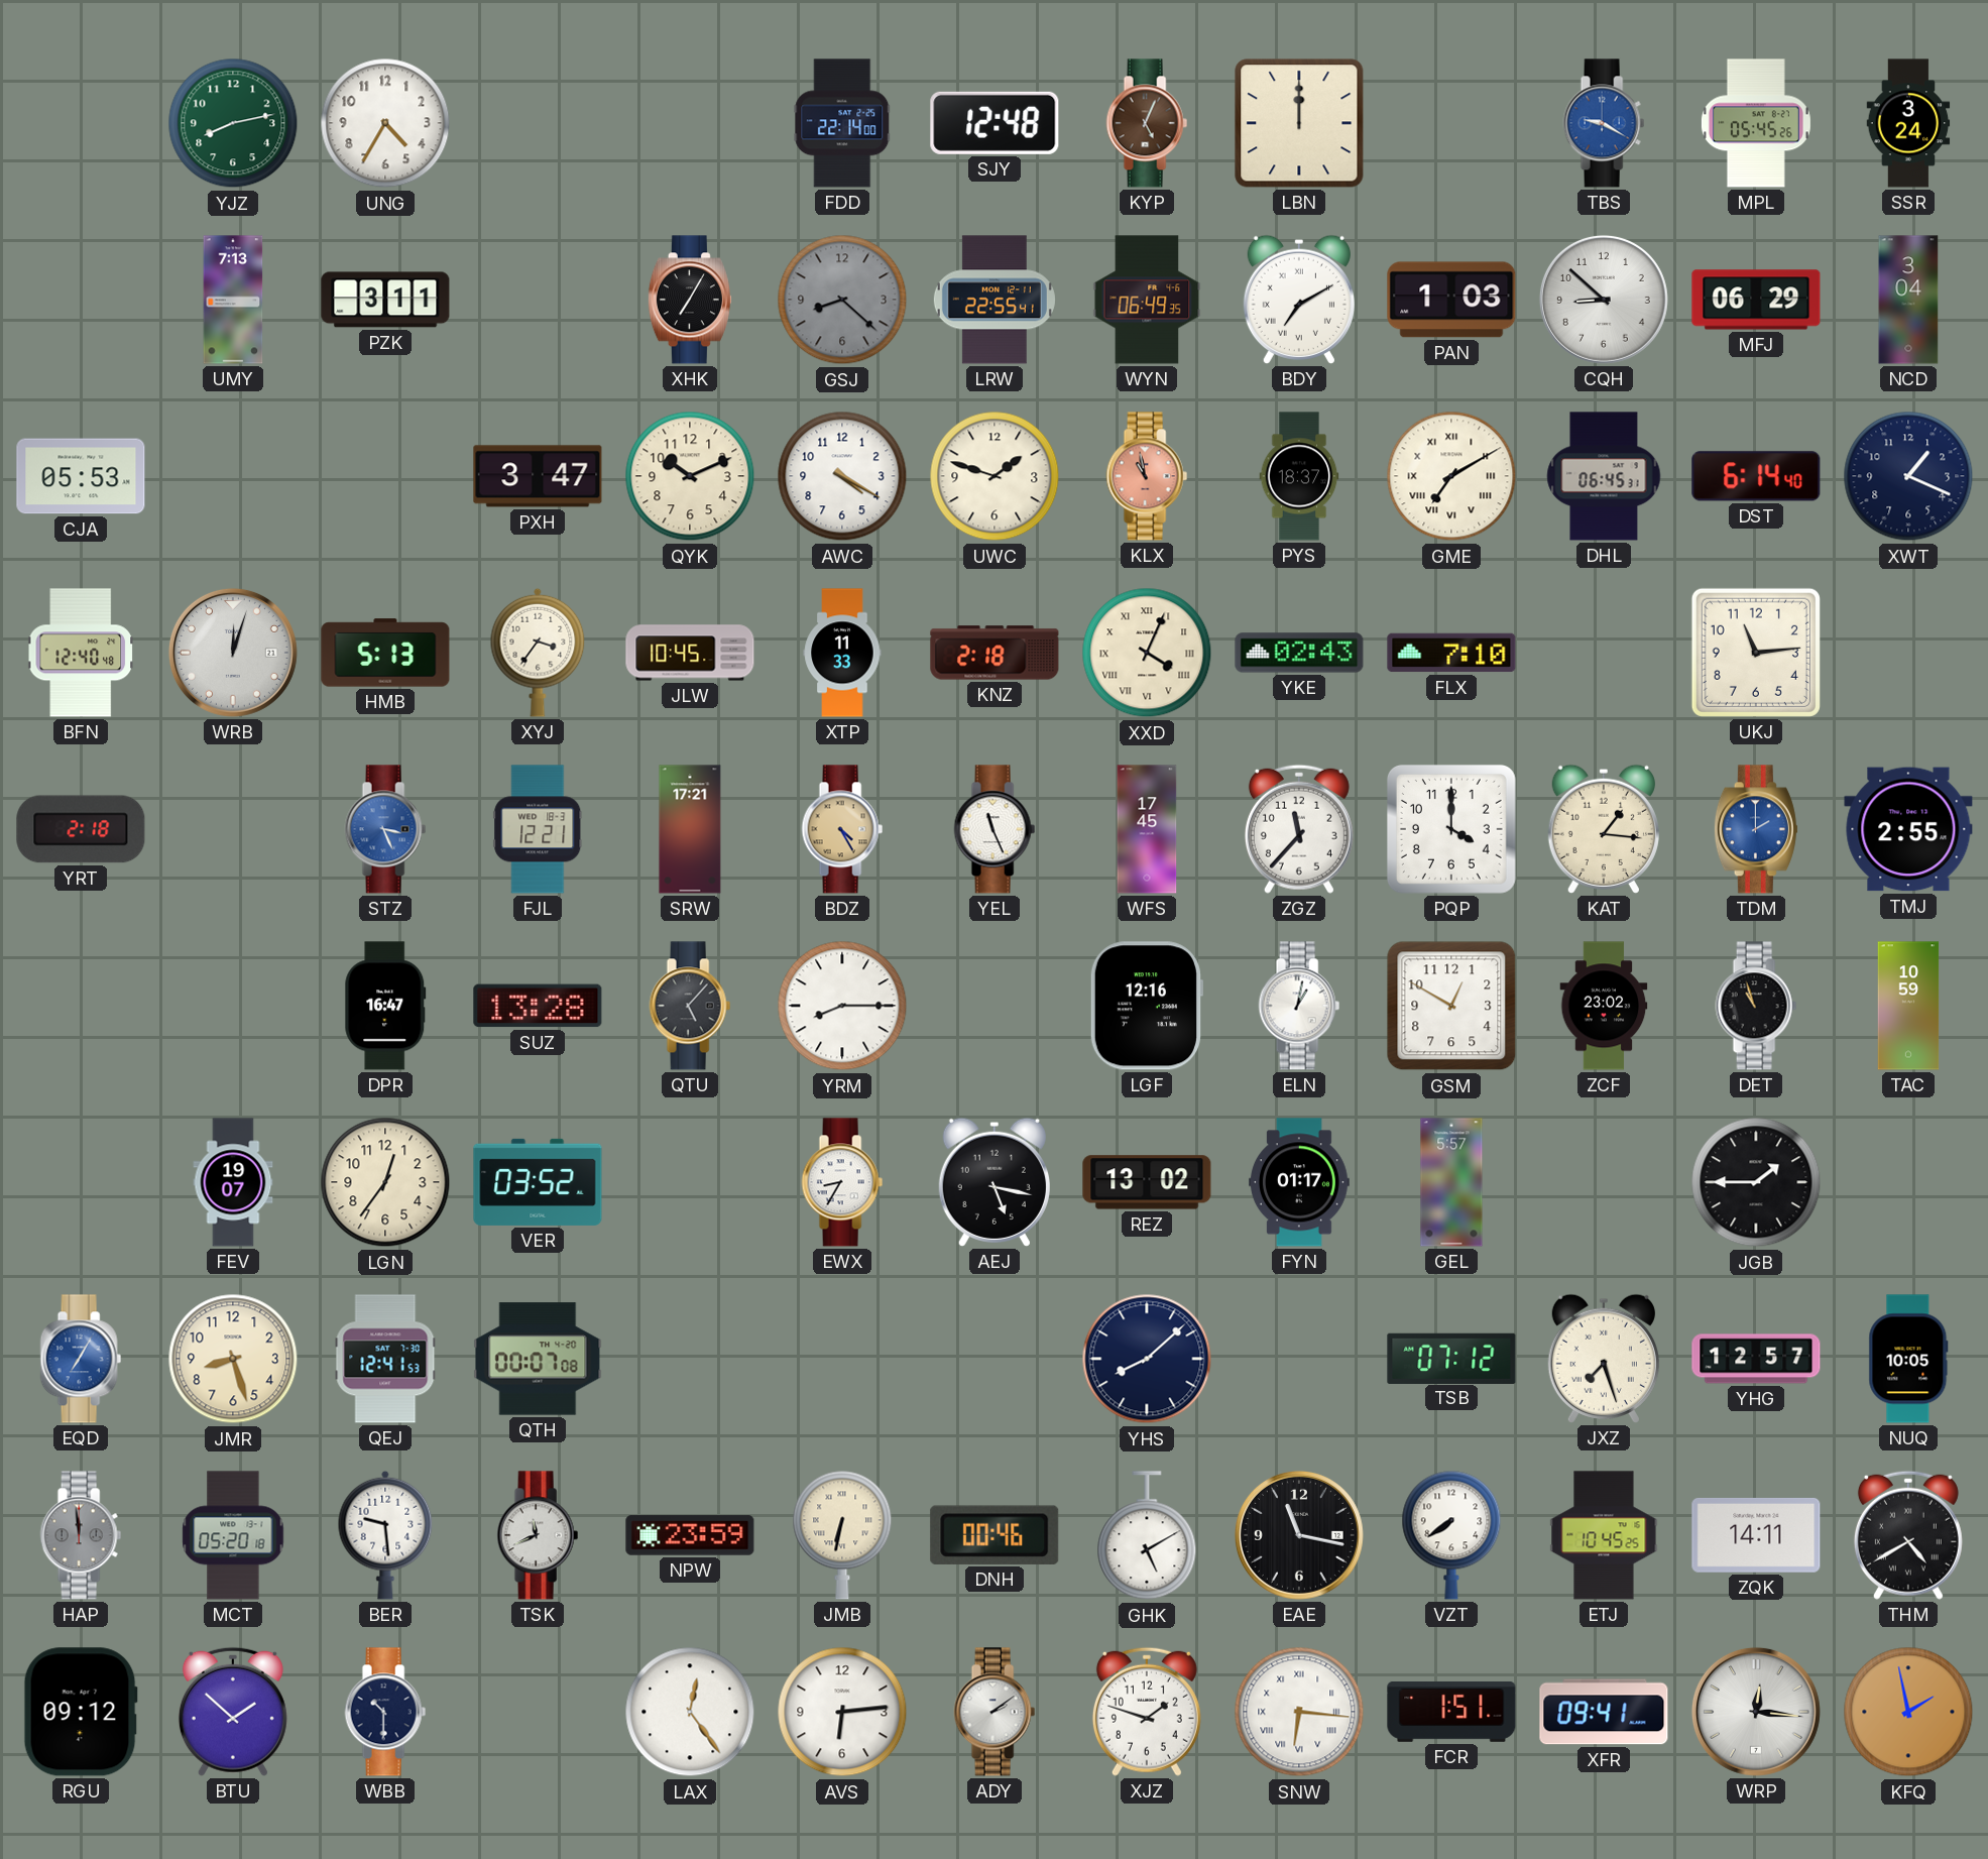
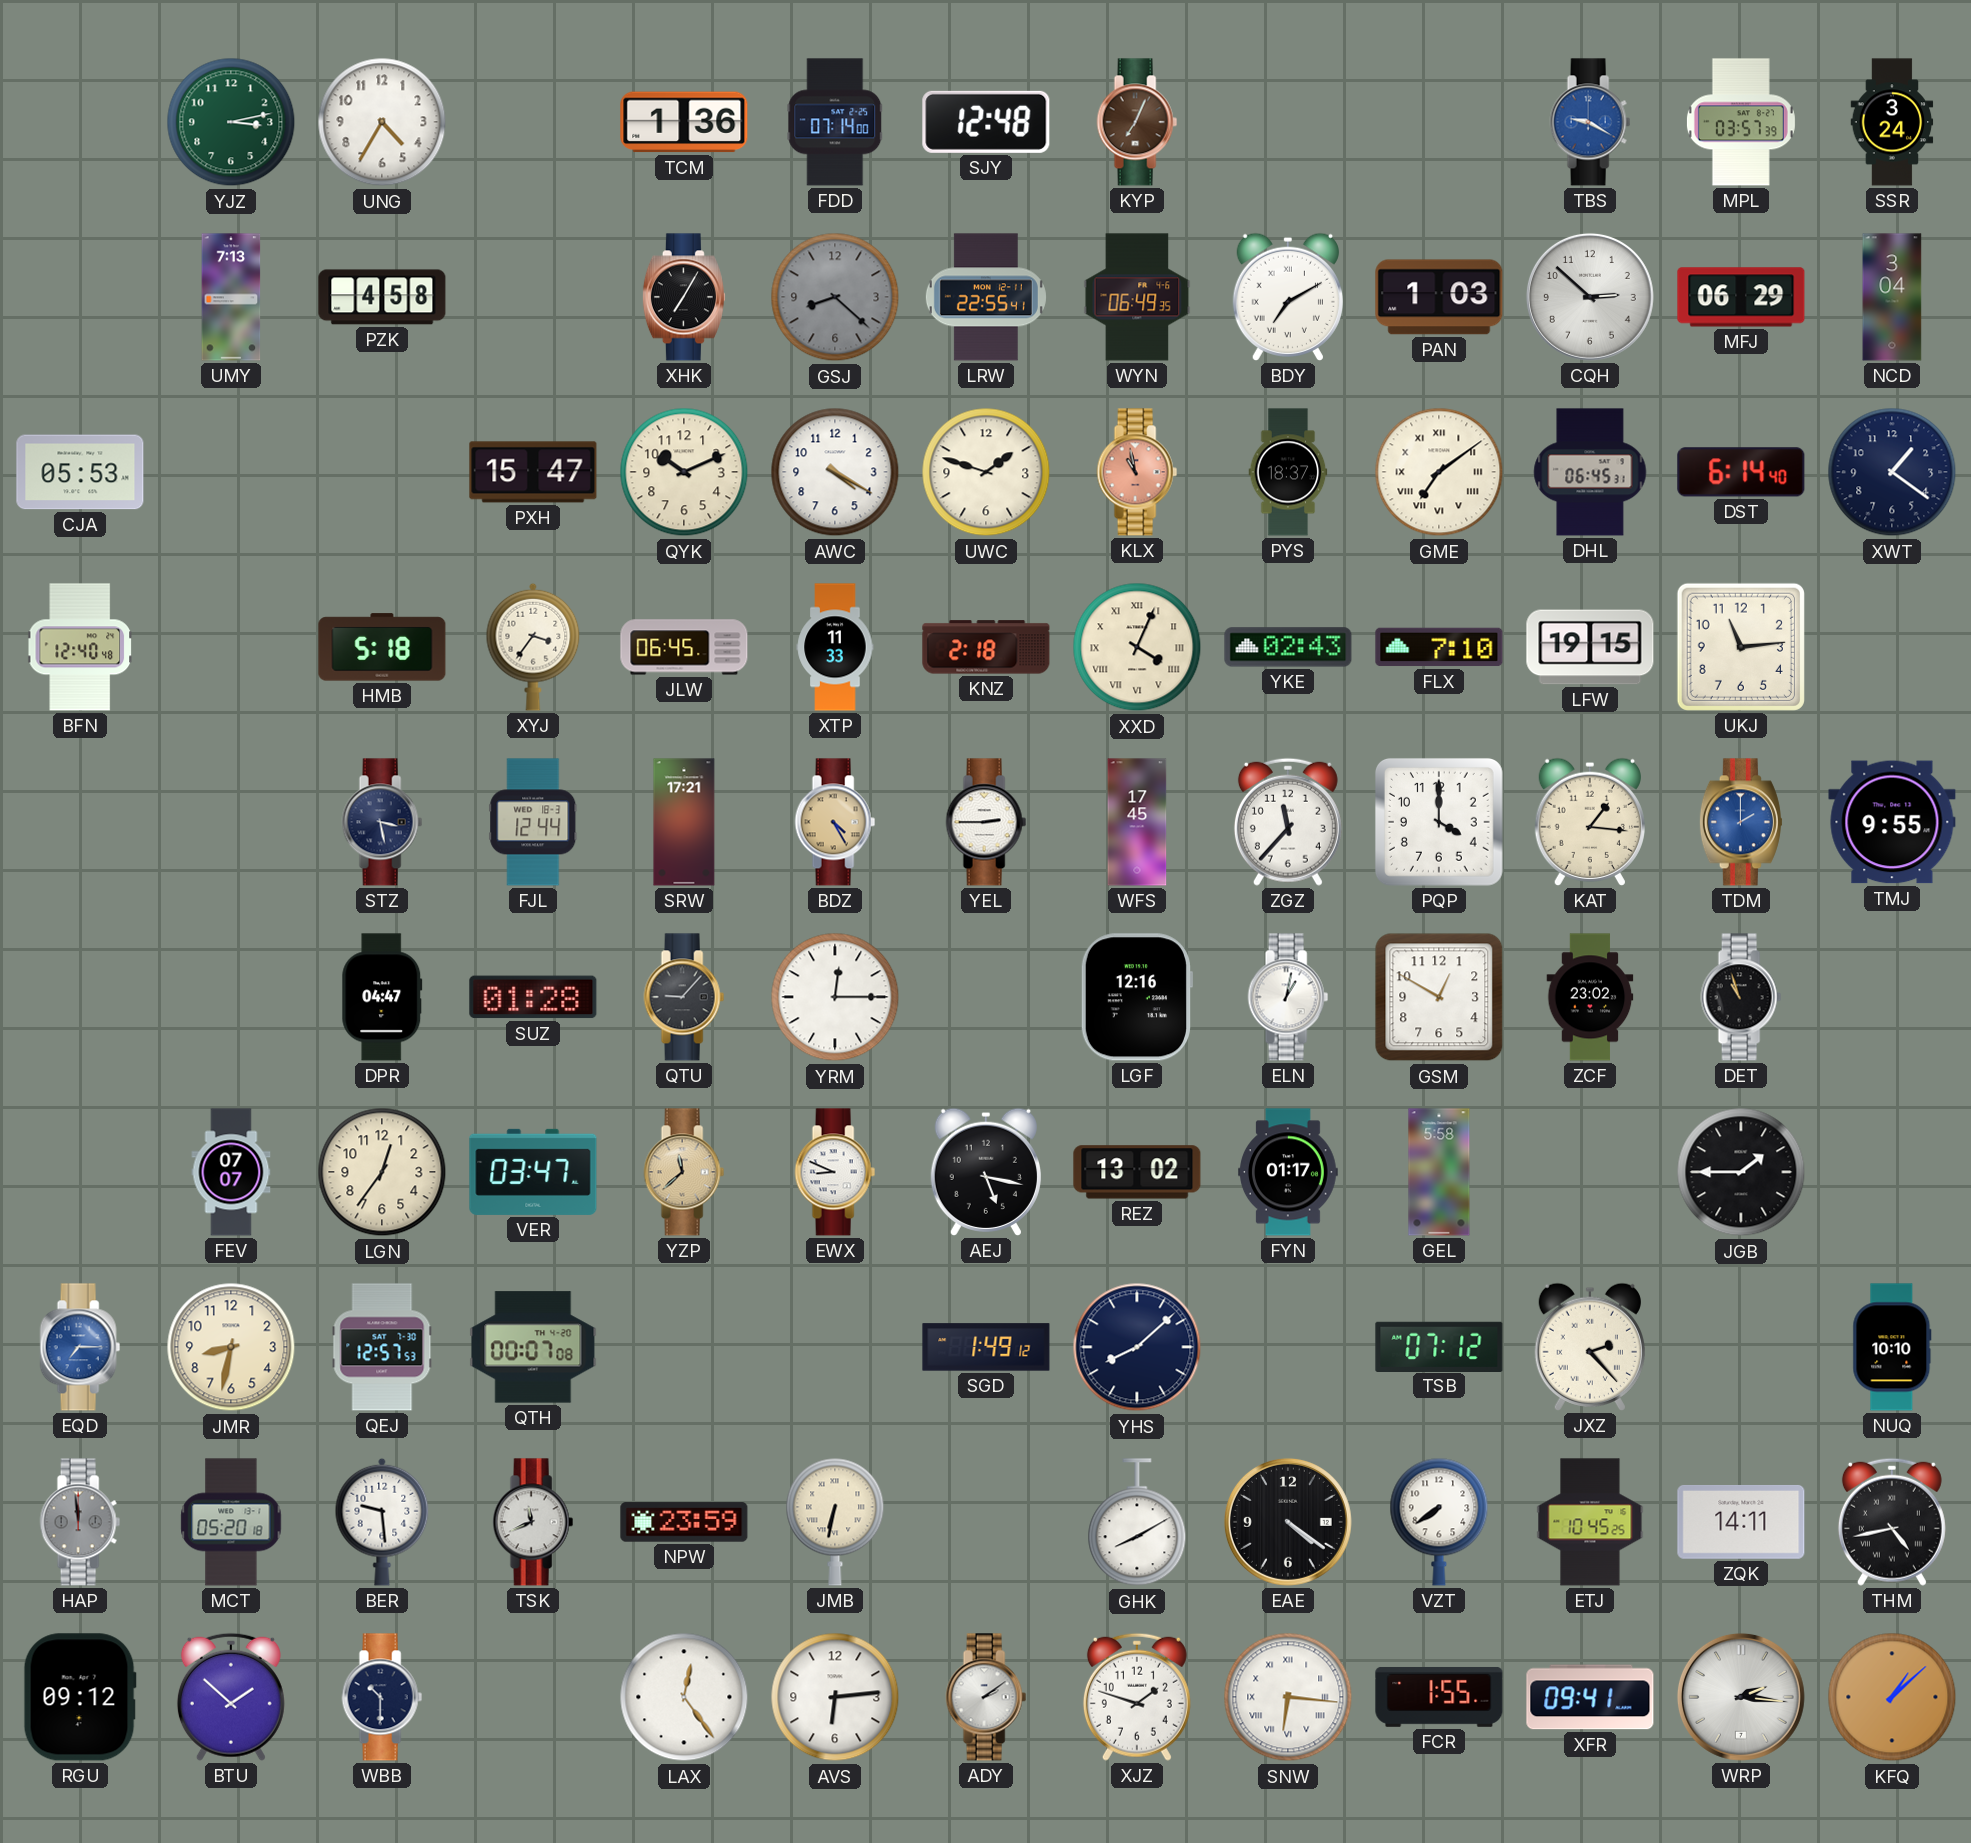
YJZ: 8:13 -> 3:13
TCM: none -> 1:36
FDD: 22:14 -> 07:14
KYP: 5:04 -> 7:04
LBN: 12:00 -> none
MPL: 05:45 -> 03:57
PZK: 3:11 -> 4:58
CQH: 8:52 -> 2:52
PXH: 3:47 -> 15:47
GME: 7:10 -> 7:09
XWT: 1:19 -> 1:21
WRB: 12:03 -> none
HMB: 5:13 -> 5:18
JLW: 10:45 -> 06:45
LFW: none -> 19:15
YRT: 2:18 -> none
STZ: 3:26 -> 3:28
STZ dial: blue -> navy
FJL: 12:21 -> 12:44
YEL: 11:26 -> 2:45
TMJ: 2:55 -> 9:55
DPR: 16:47 -> 04:47
SUZ: 13:28 -> 01:28
QTU: 5:07 -> 9:07
YRM: 8:15 -> 12:15
TAC: 10:59 -> none
FEV: 19:07 -> 07:07
VER: 03:52 -> 03:47
YZP: none -> 11:38
EWX: 8:35 -> 8:49
GEL: 5:57 -> 5:58
EQD: 7:05 -> 7:15
JMR: 8:27 -> 8:32
QEJ: 12:41 -> 12:57
SGD: none -> 1:49
JXZ: 7:27 -> 2:23
YHG: 12:57 -> none
NUQ: 10:05 -> 10:10
DNH: 00:46 -> none
GHK: 5:10 -> 8:10
EAE: 11:17 -> 4:21
THM: 4:40 -> 4:43
FCR: 1:51 -> 1:55
WRP: 12:16 -> 2:16
KFQ: 1:58 -> 1:08
